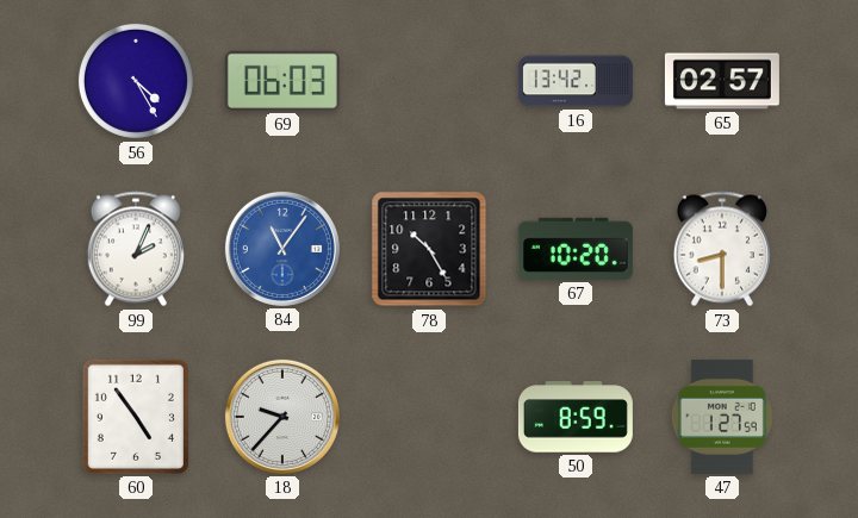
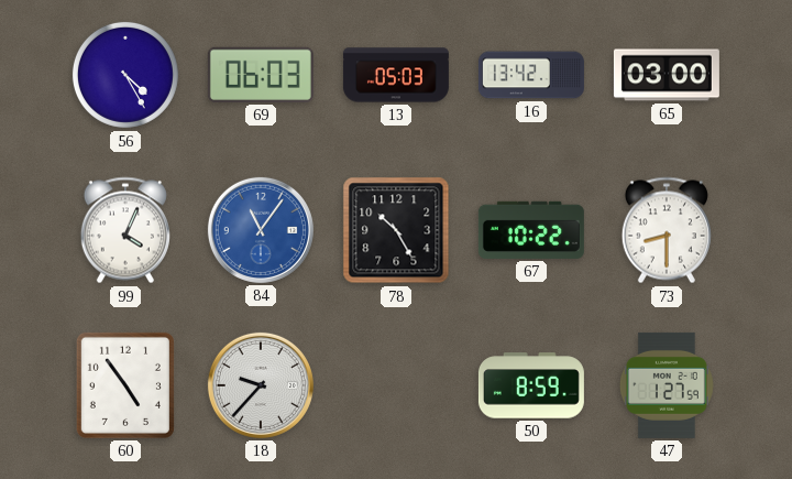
13: none -> 05:03
65: 02:57 -> 03:00
99: 2:04 -> 4:04
67: 10:20 -> 10:22
